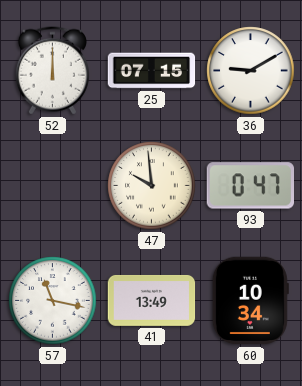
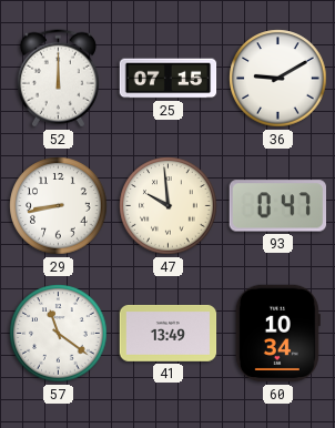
29: none -> 8:43
57: 11:17 -> 11:21
